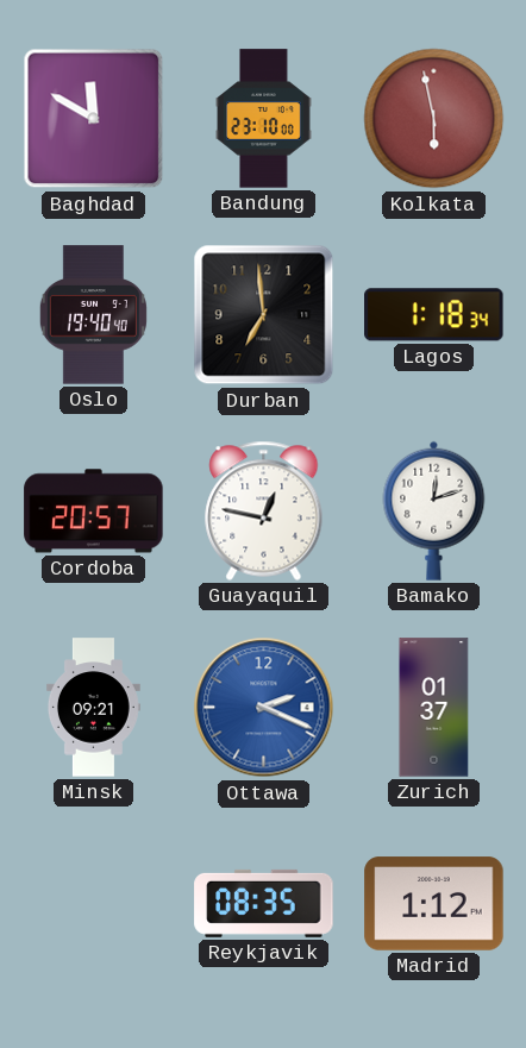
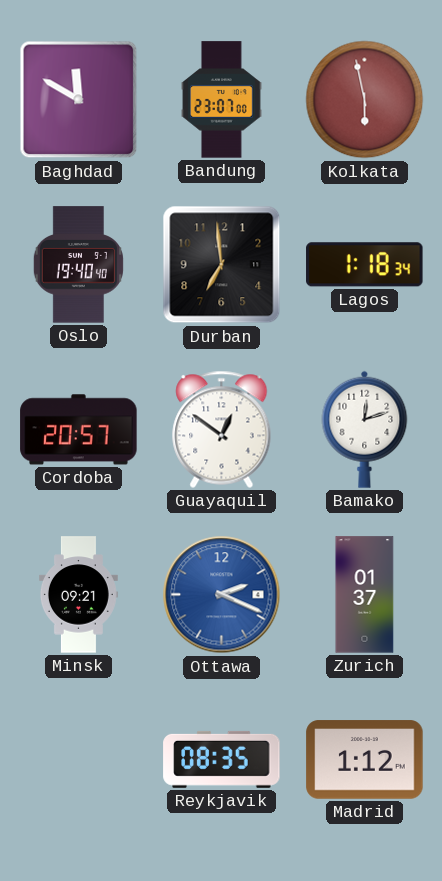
Bandung: 23:10 -> 23:07
Guayaquil: 12:47 -> 12:51
